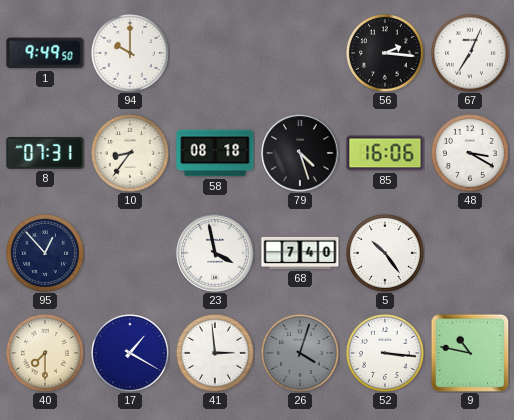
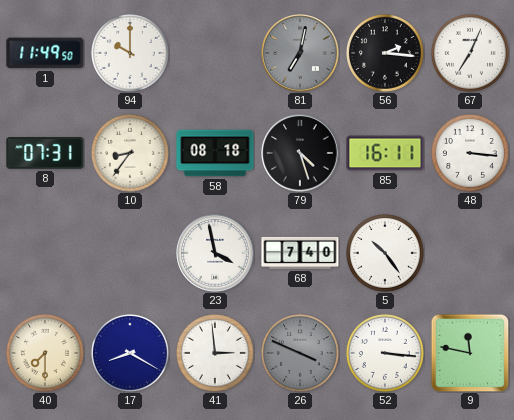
1: 9:49 -> 11:49
81: none -> 7:02
85: 16:06 -> 16:11
48: 3:20 -> 3:16
95: 12:53 -> none
17: 1:20 -> 8:20
26: 4:03 -> 3:49
9: 10:47 -> 11:47
